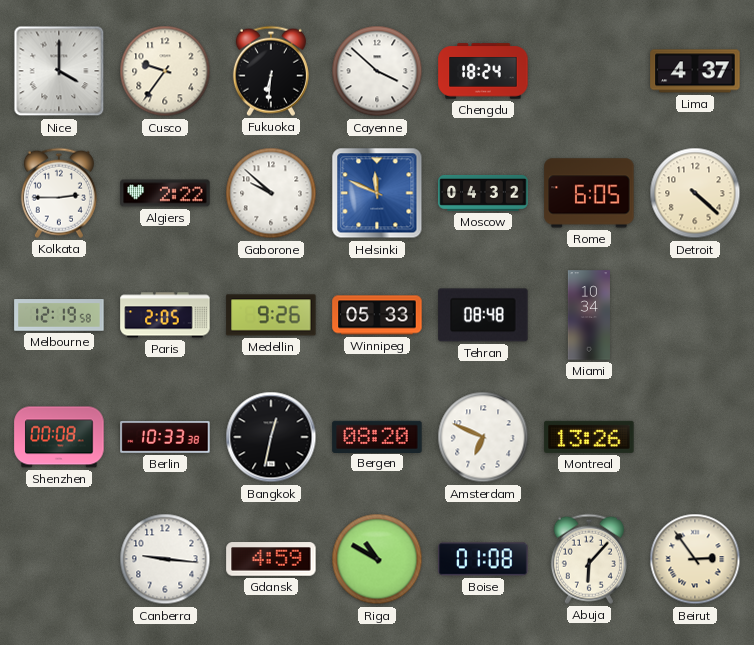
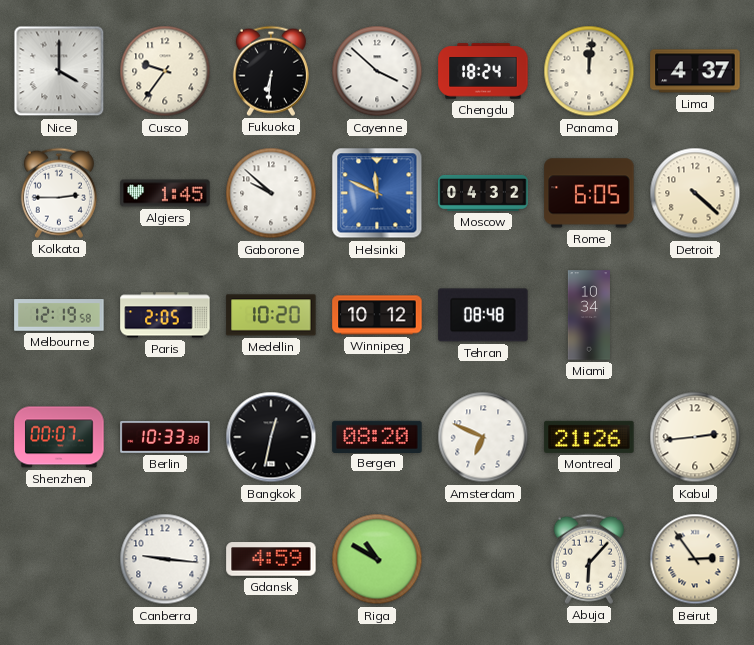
Panama: none -> 12:01
Algiers: 2:22 -> 1:45
Medellin: 9:26 -> 10:20
Winnipeg: 05:33 -> 10:12
Shenzhen: 00:08 -> 00:07
Montreal: 13:26 -> 21:26
Kabul: none -> 2:44
Boise: 01:08 -> none
